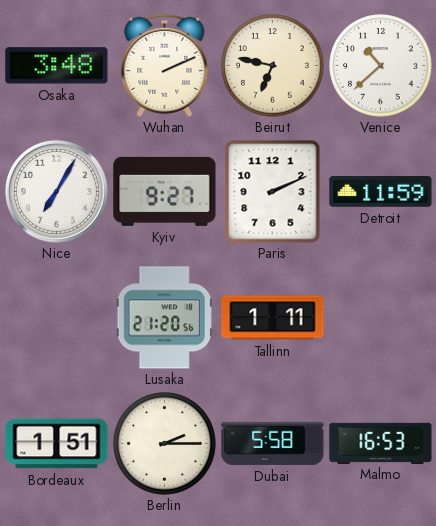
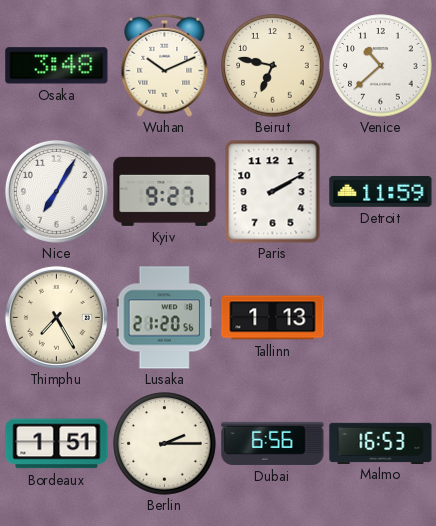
Wuhan: 2:11 -> 10:11
Paris: 2:11 -> 2:10
Thimphu: none -> 7:25
Tallinn: 1:11 -> 1:13
Dubai: 5:58 -> 6:56
